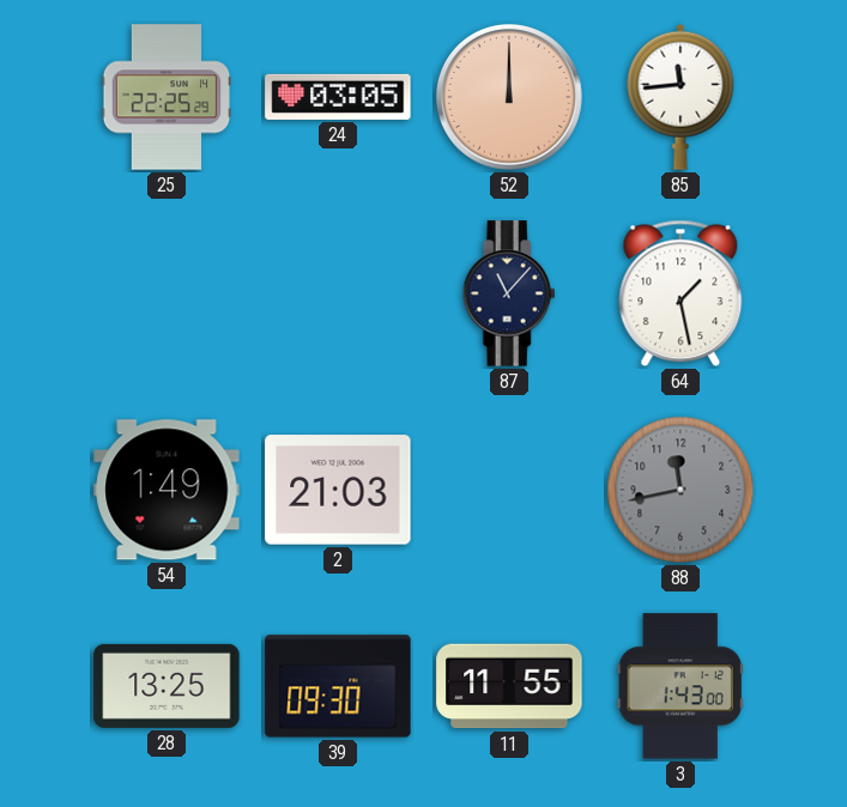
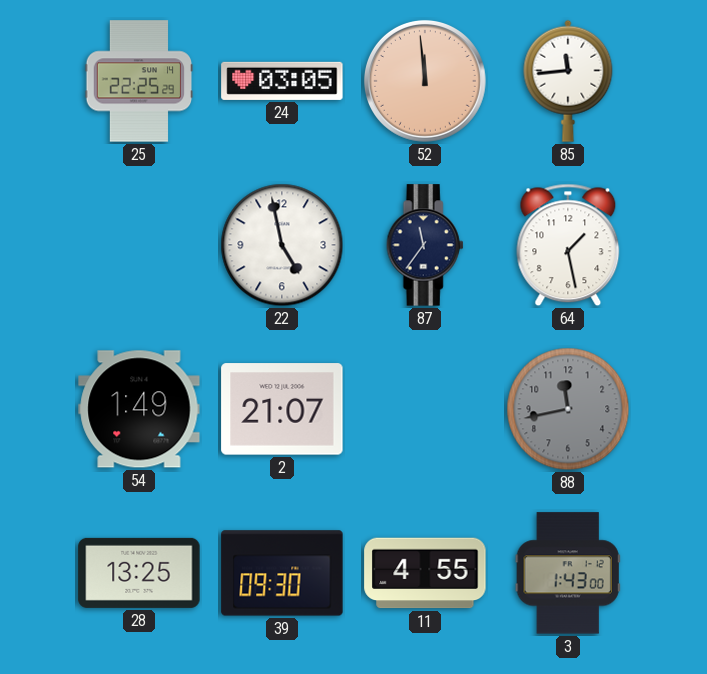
52: 12:00 -> 11:59
22: none -> 4:58
87: 11:07 -> 11:36
2: 21:03 -> 21:07
11: 11:55 -> 4:55
